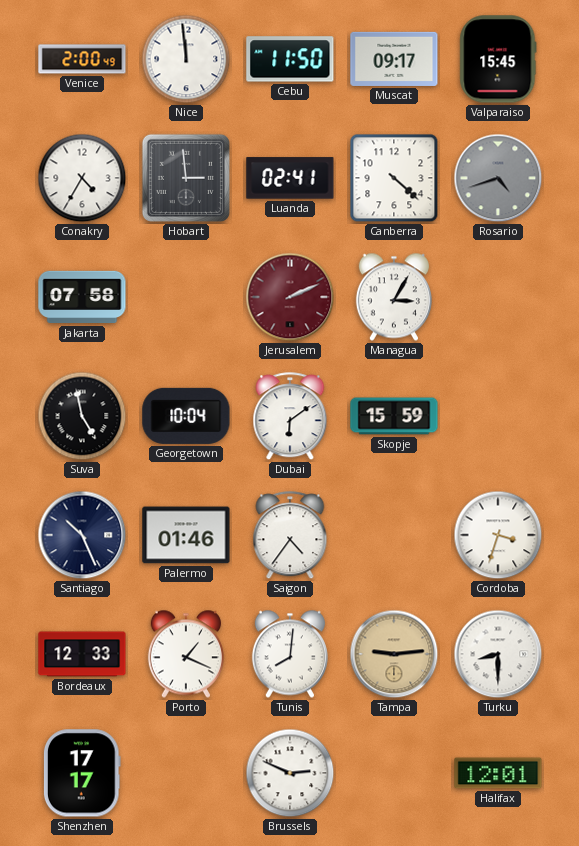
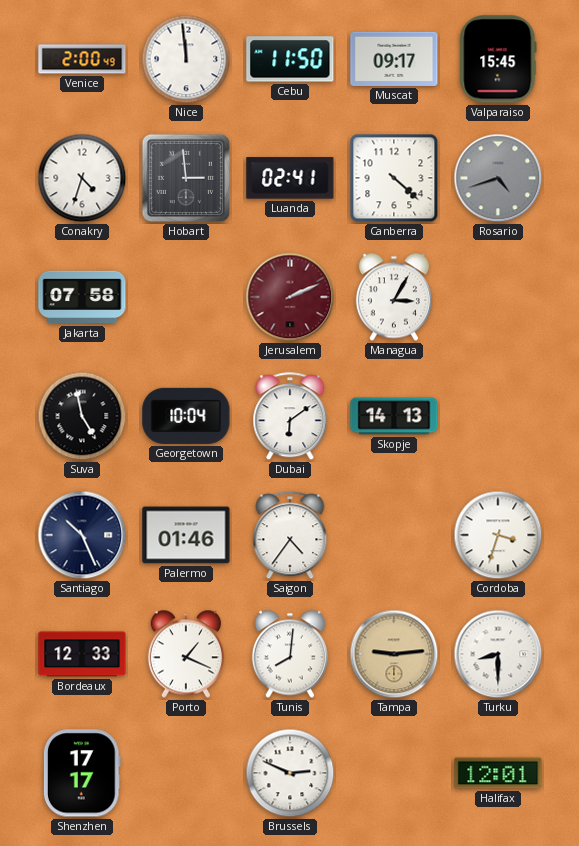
Conakry: 4:35 -> 4:33
Skopje: 15:59 -> 14:13
